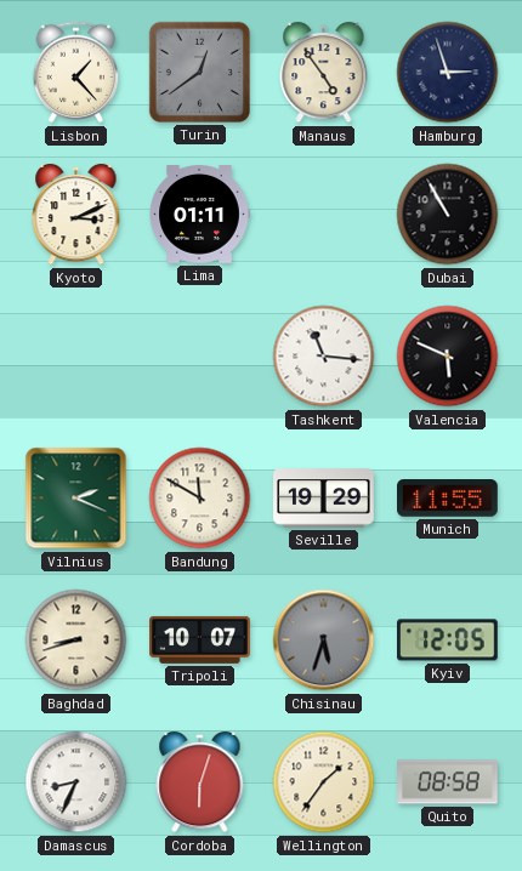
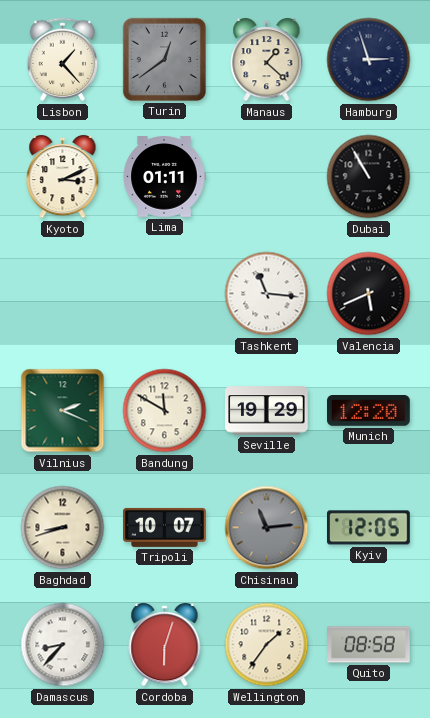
Manaus: 4:54 -> 1:22
Valencia: 5:49 -> 5:41
Munich: 11:55 -> 12:20
Chisinau: 5:33 -> 11:14
Damascus: 8:34 -> 8:37
